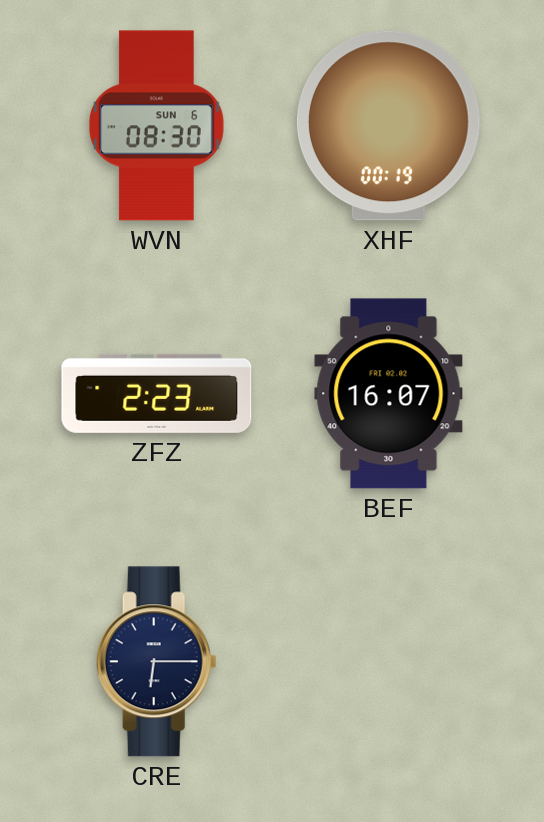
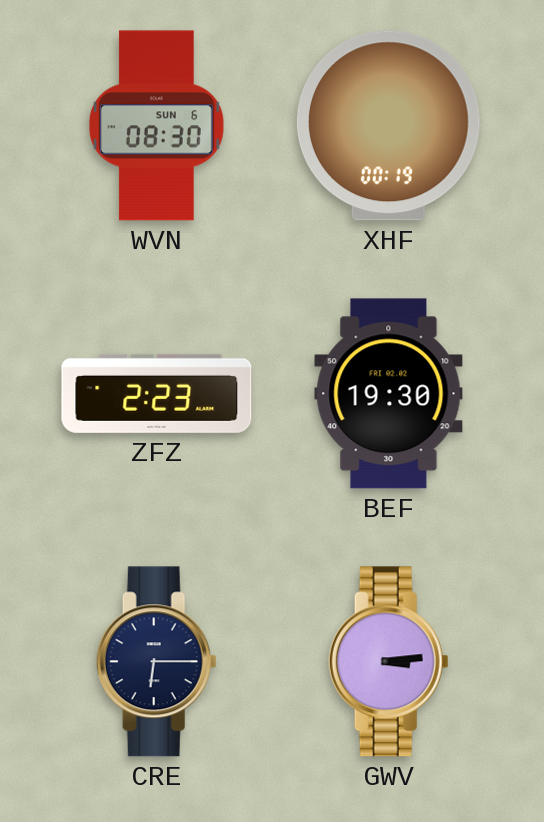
BEF: 16:07 -> 19:30
GWV: none -> 3:14
